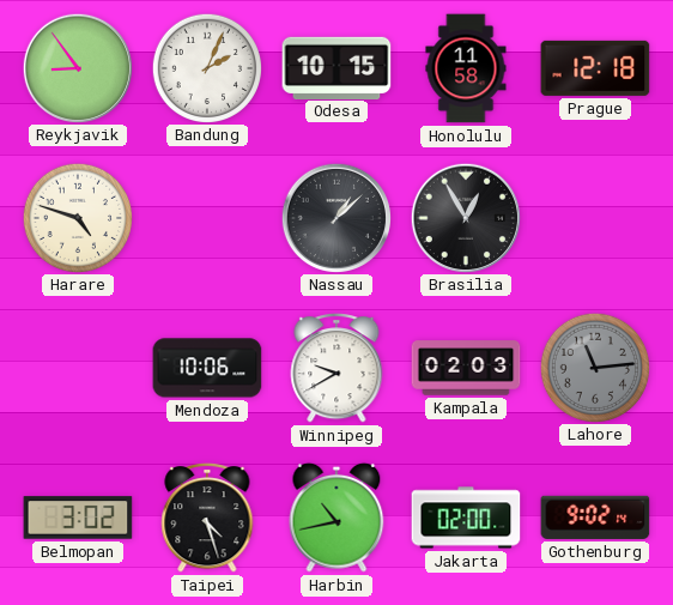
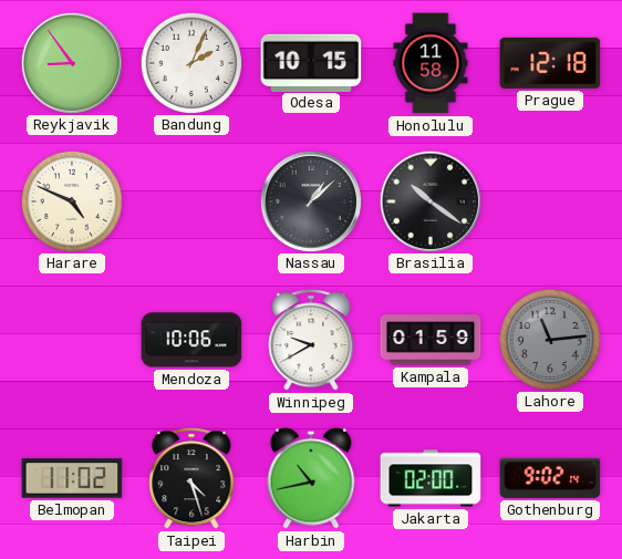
Harare: 4:48 -> 4:49
Brasilia: 12:55 -> 10:21
Kampala: 02:03 -> 01:59
Belmopan: 3:02 -> 11:02
